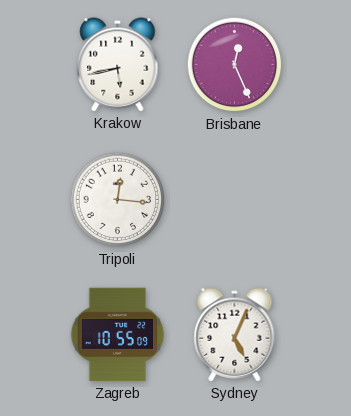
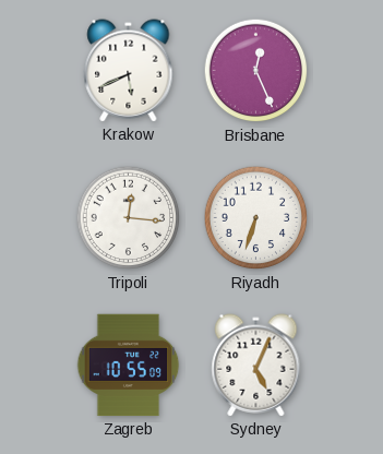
Krakow: 5:43 -> 5:41
Riyadh: none -> 6:33
